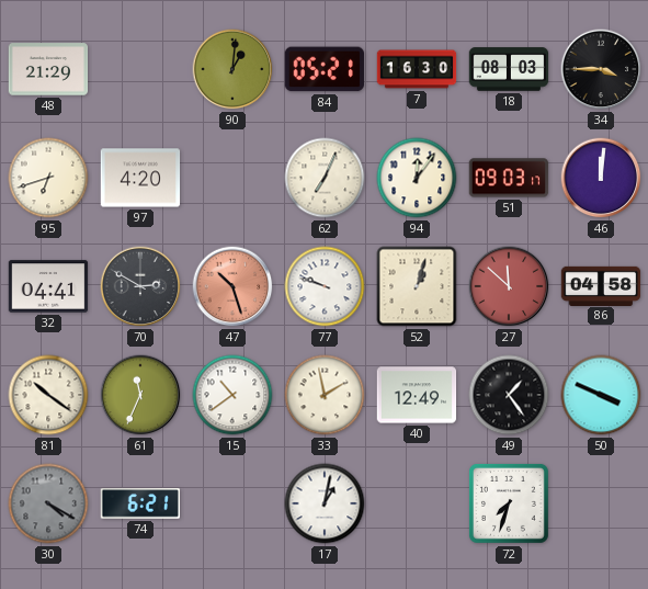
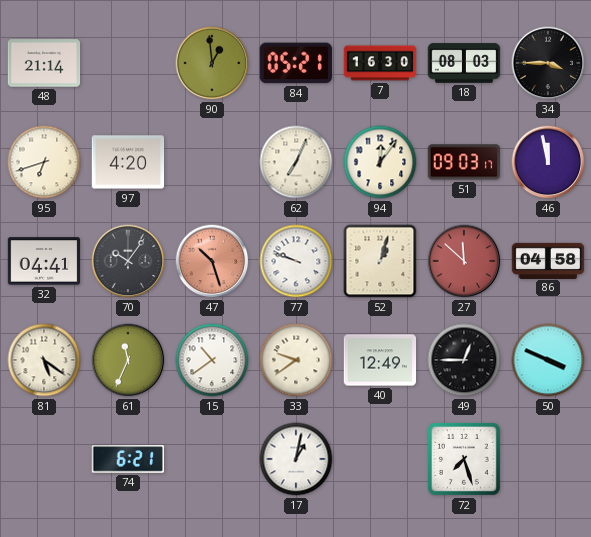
48: 21:29 -> 21:14
90: 1:01 -> 12:59
46: 12:01 -> 11:58
70: 2:50 -> 10:06
81: 10:21 -> 5:21
33: 1:58 -> 9:39
49: 1:24 -> 12:45
30: 4:20 -> none
72: 7:33 -> 7:27
